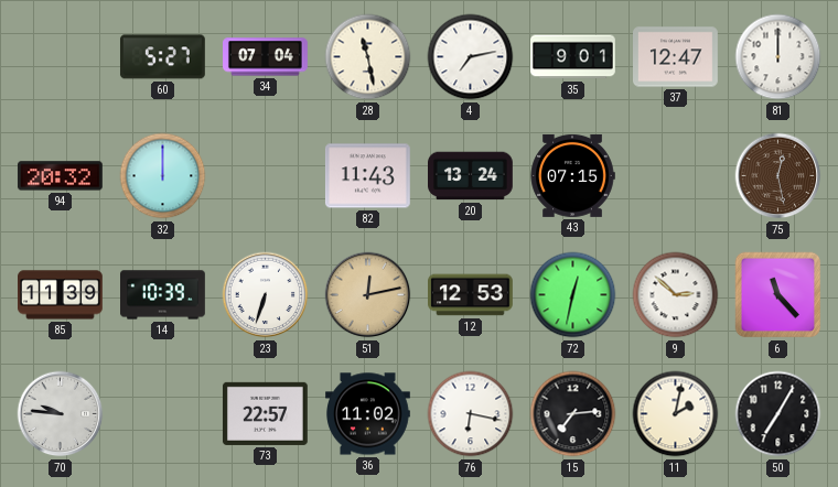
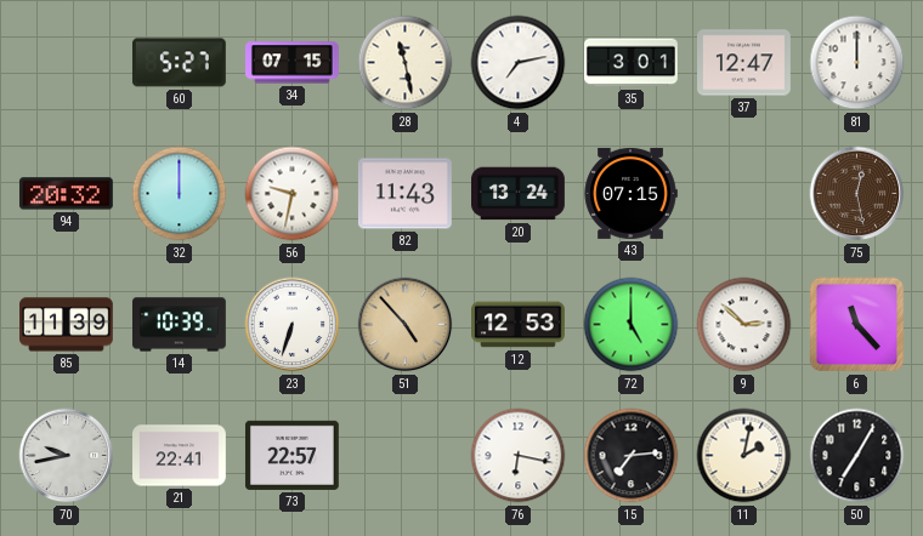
34: 07:04 -> 07:15
35: 9:01 -> 3:01
56: none -> 9:32
51: 12:13 -> 4:53
72: 12:32 -> 5:00
70: 9:46 -> 9:43
21: none -> 22:41
36: 11:02 -> none
